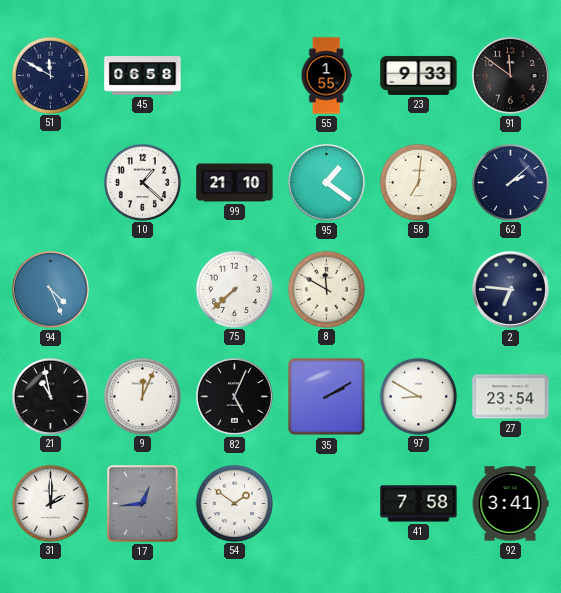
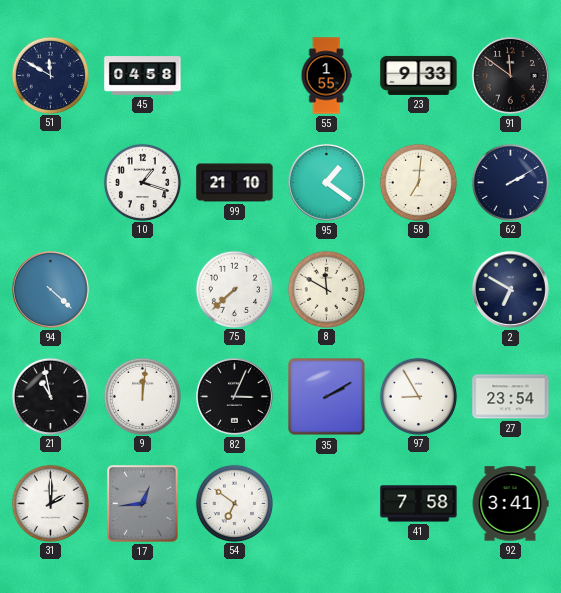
45: 06:58 -> 04:58
10: 1:22 -> 1:18
62: 2:08 -> 2:10
94: 4:26 -> 4:22
2: 6:46 -> 6:50
9: 12:04 -> 12:01
82: 5:04 -> 3:04
97: 8:50 -> 8:55
54: 1:51 -> 6:51
